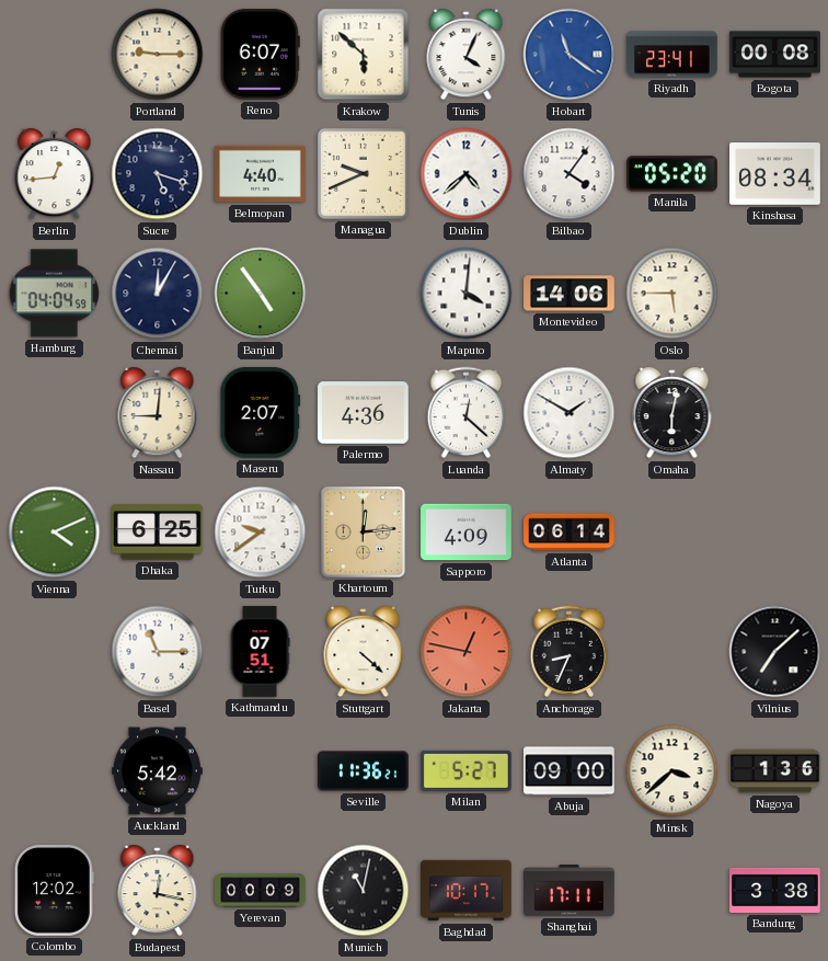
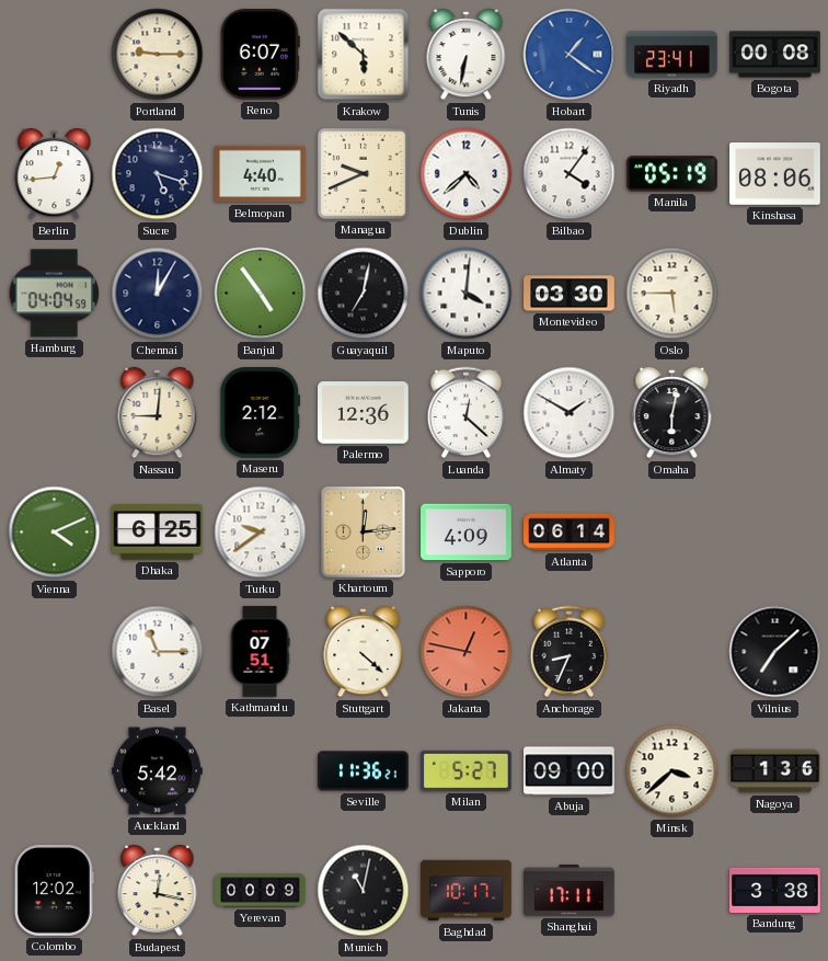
Tunis: 4:04 -> 6:32
Hobart: 11:21 -> 1:21
Manila: 05:20 -> 05:19
Kinshasa: 08:34 -> 08:06
Guayaquil: none -> 7:02
Montevideo: 14:06 -> 03:30
Maseru: 2:07 -> 2:12
Palermo: 4:36 -> 12:36
